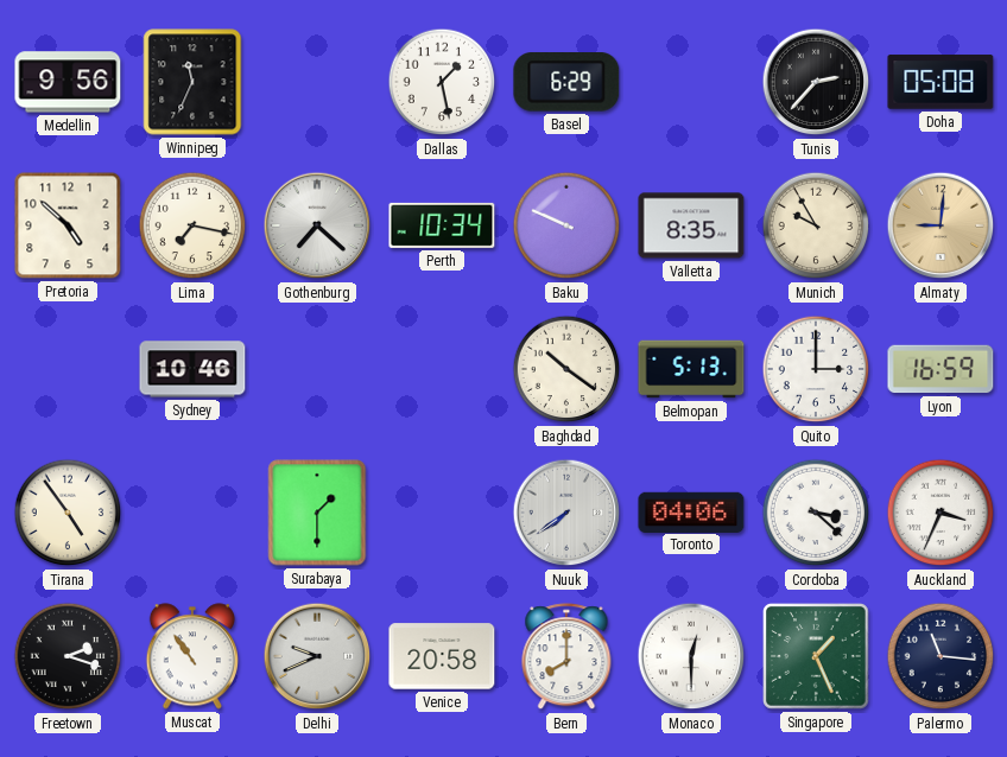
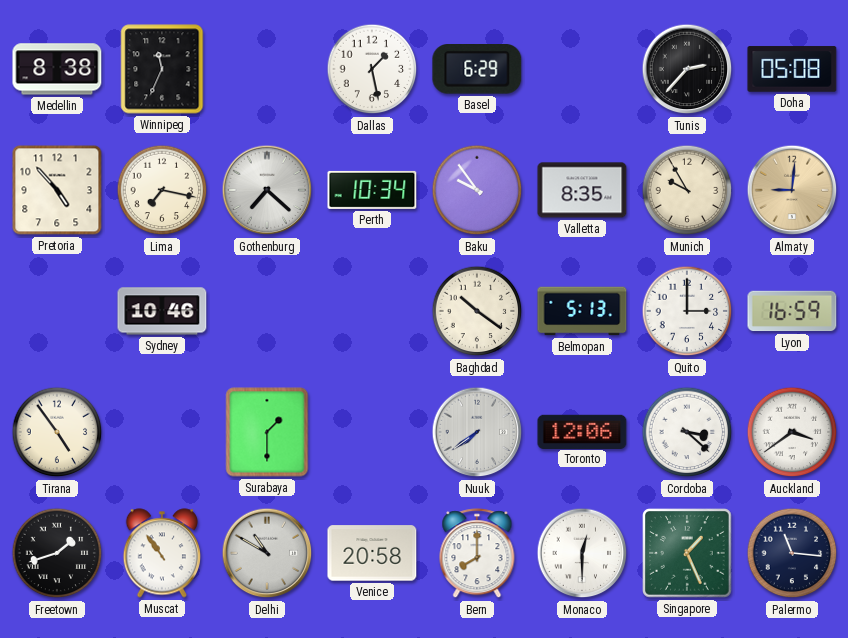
Medellin: 9:56 -> 8:38
Pretoria: 4:52 -> 4:53
Baku: 9:49 -> 9:54
Toronto: 04:06 -> 12:06
Auckland: 3:34 -> 3:39
Freetown: 2:18 -> 1:42
Delhi: 9:41 -> 10:50
